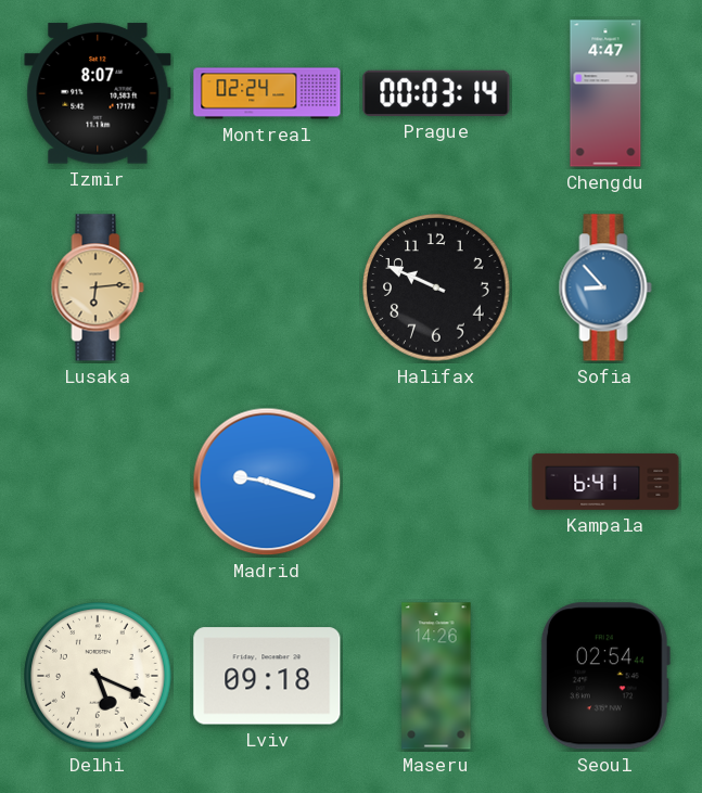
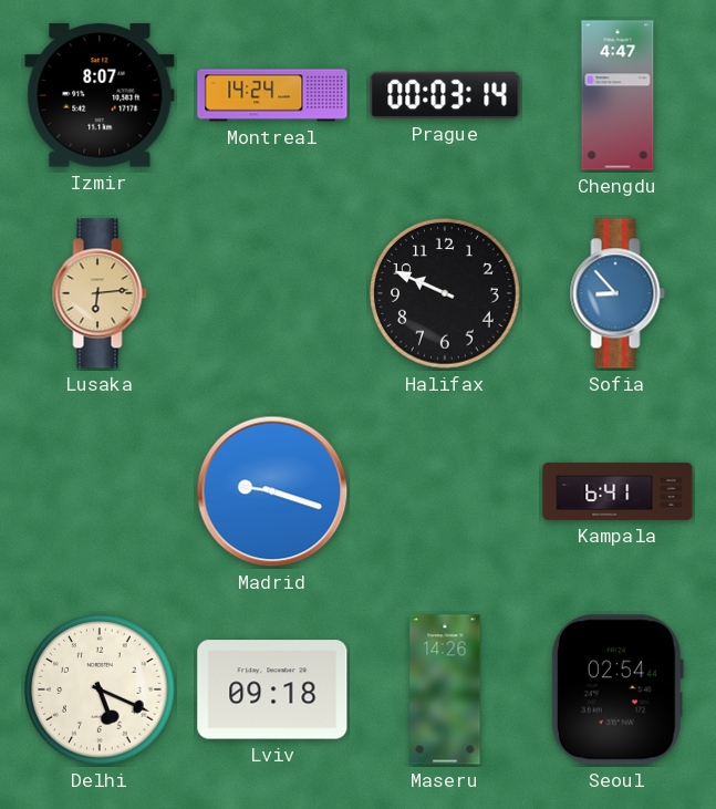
Montreal: 02:24 -> 14:24
